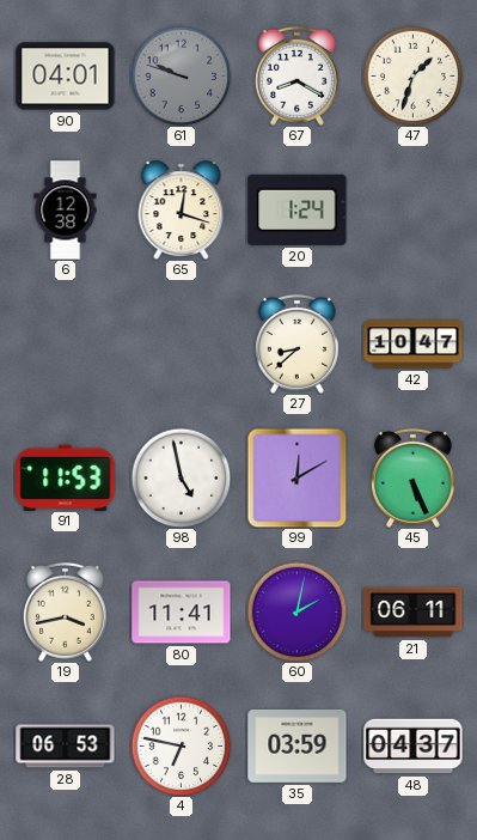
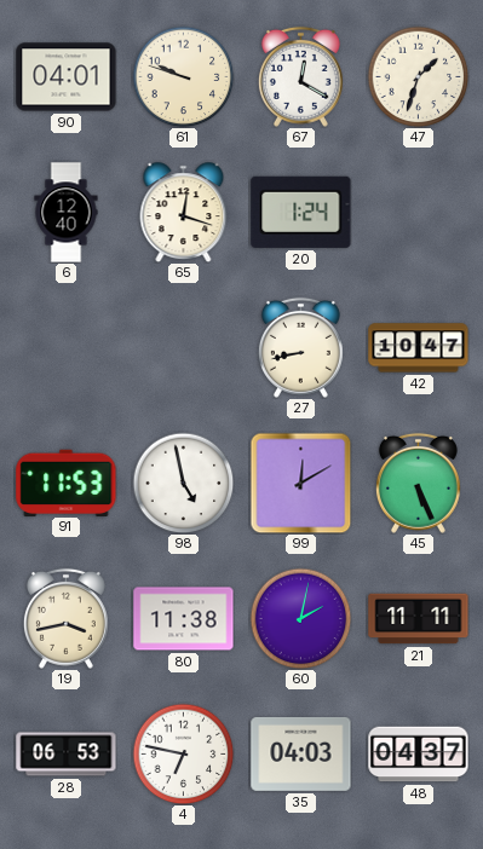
61 dial: grey -> cream
67: 8:20 -> 12:20
6: 12:38 -> 12:40
27: 8:38 -> 8:43
80: 11:41 -> 11:38
21: 06:11 -> 11:11
35: 03:59 -> 04:03
